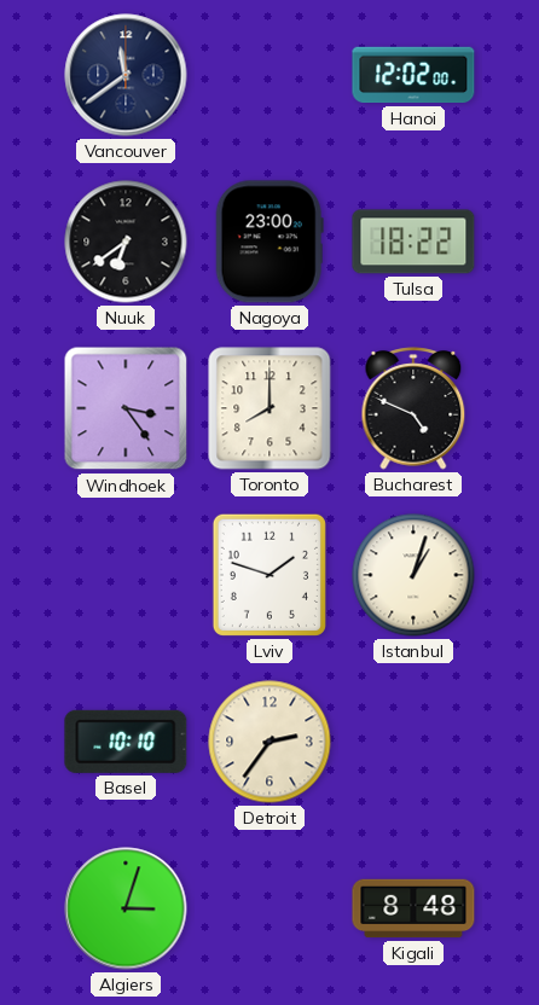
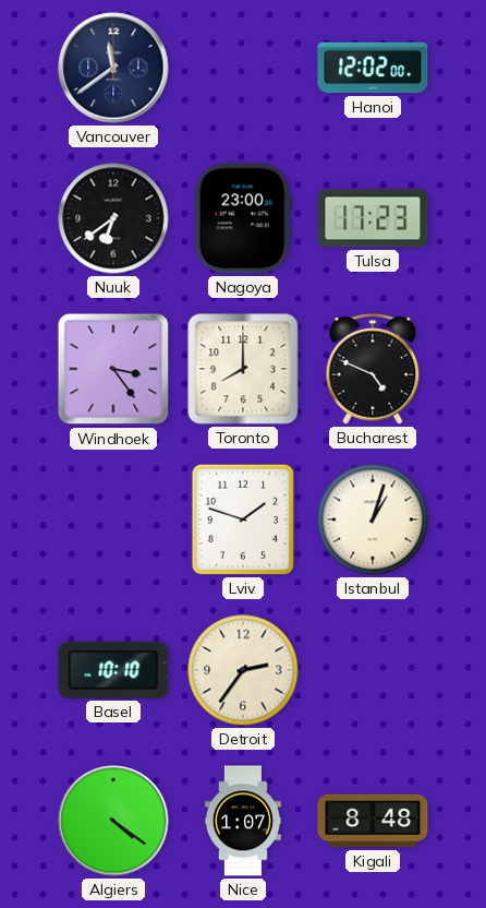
Tulsa: 18:22 -> 17:23
Algiers: 3:03 -> 4:21
Nice: none -> 1:07
